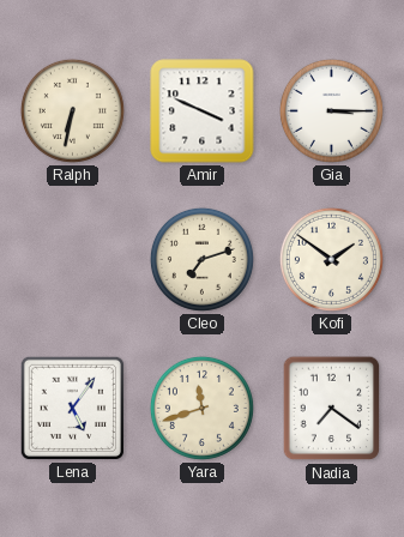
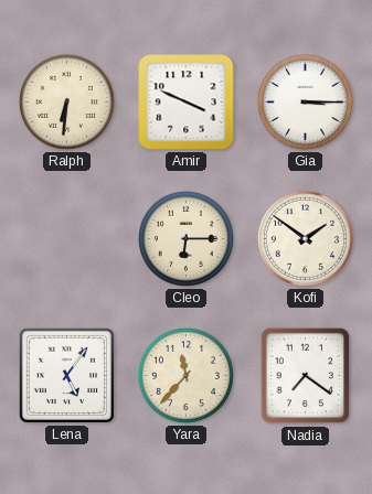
Ralph: 6:32 -> 6:31
Cleo: 7:12 -> 6:15
Yara: 11:42 -> 11:37
